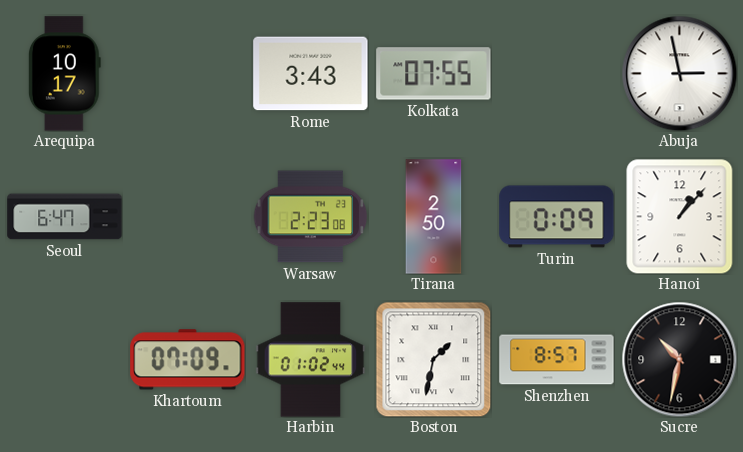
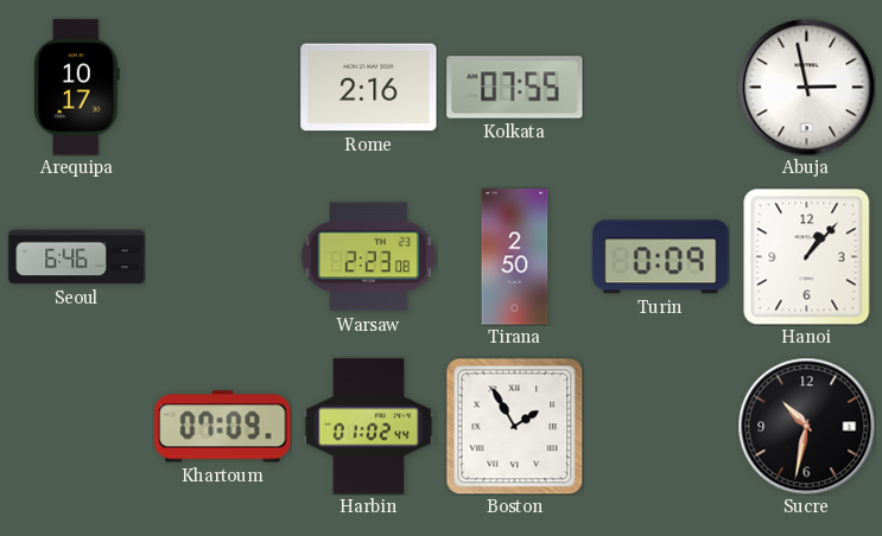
Rome: 3:43 -> 2:16
Seoul: 6:47 -> 6:46
Boston: 1:32 -> 1:55
Shenzhen: 8:57 -> none
